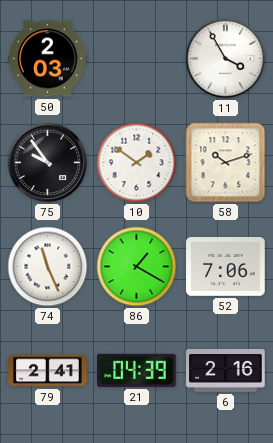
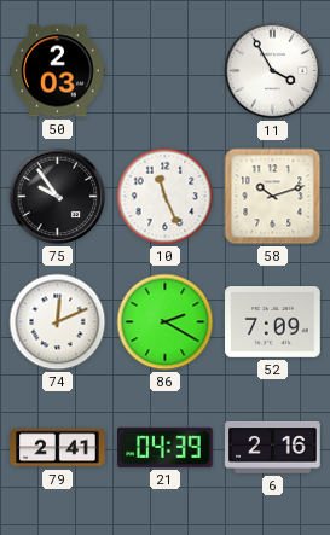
10: 1:51 -> 11:26
74: 11:26 -> 12:11
86: 1:20 -> 2:20
52: 7:06 -> 7:09
